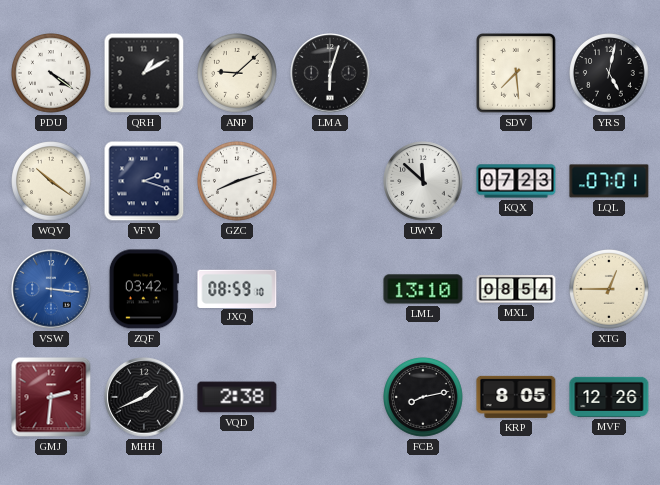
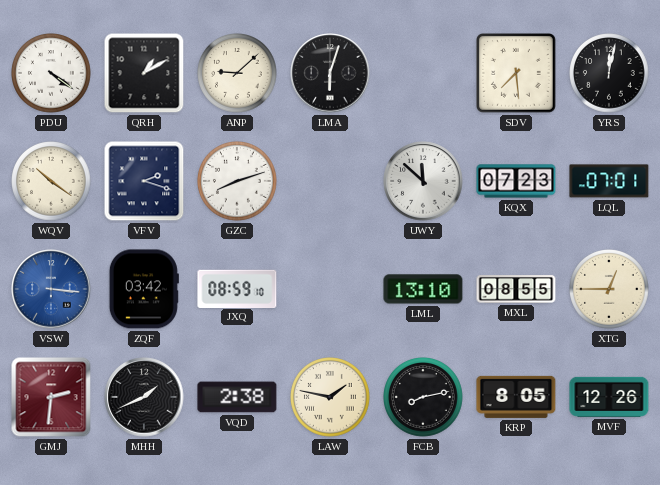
YRS: 5:02 -> 12:02
MXL: 08:54 -> 08:55
LAW: none -> 1:47
